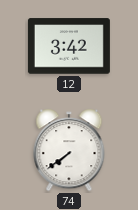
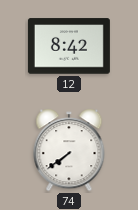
12: 3:42 -> 8:42
